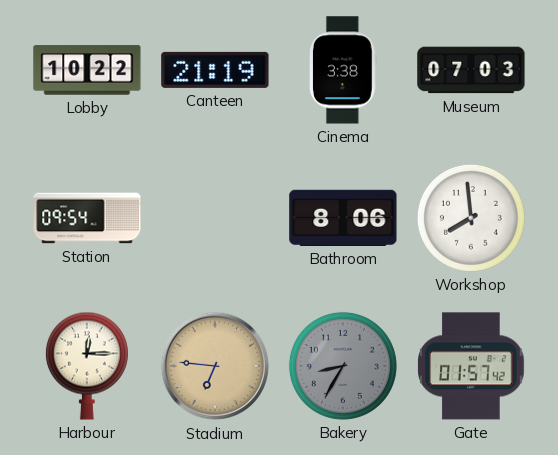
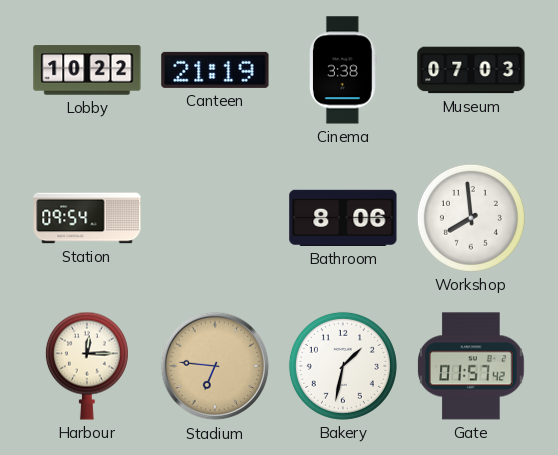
Bakery: 8:35 -> 1:32
Bakery dial: grey -> white
